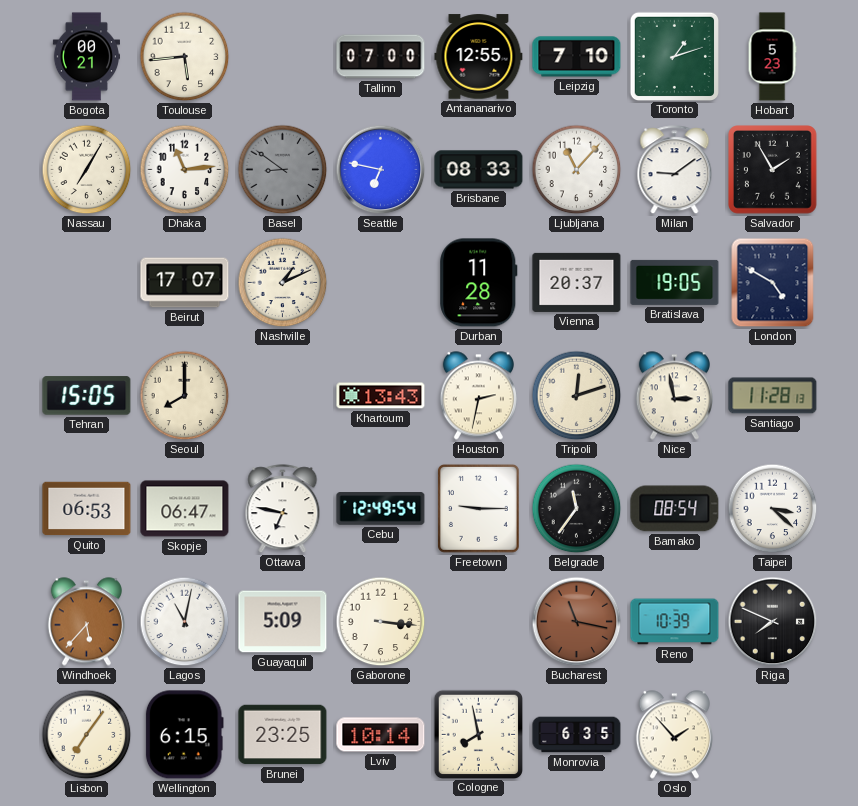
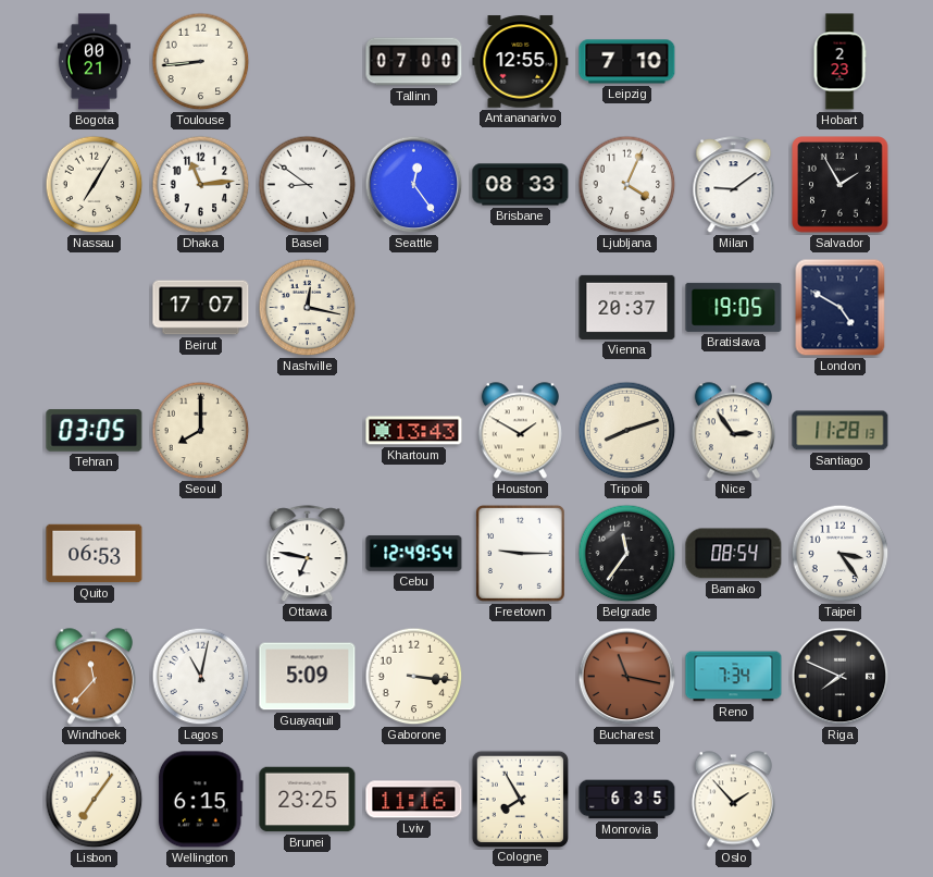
Toulouse: 5:44 -> 8:44
Toronto: 1:12 -> none
Hobart: 5:23 -> 2:23
Basel dial: grey -> white
Seattle: 6:47 -> 12:24
Ljubljana: 11:07 -> 4:04
Nashville: 1:11 -> 12:17
Durban: 11:28 -> none
Tehran: 15:05 -> 03:05
Houston: 2:32 -> 1:50
Tripoli: 12:12 -> 8:12
Nice: 2:58 -> 2:54
Skopje: 06:47 -> none
Taipei: 3:22 -> 3:24
Windhoek: 5:37 -> 11:37
Reno: 10:39 -> 7:34
Lviv: 10:14 -> 11:16
Cologne: 7:58 -> 7:55
